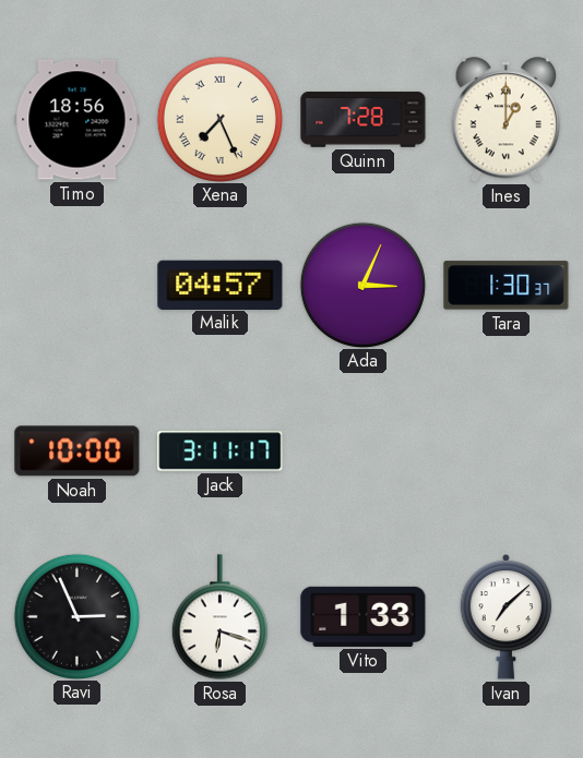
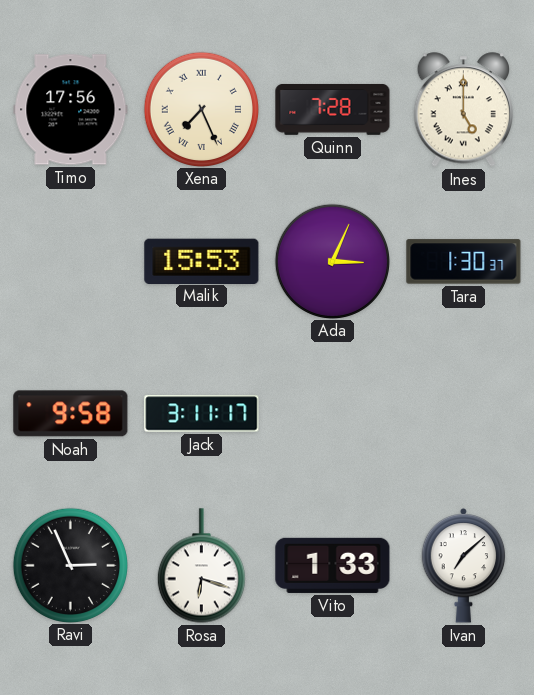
Timo: 18:56 -> 17:56
Ines: 1:00 -> 5:00
Malik: 04:57 -> 15:53
Noah: 10:00 -> 9:58
